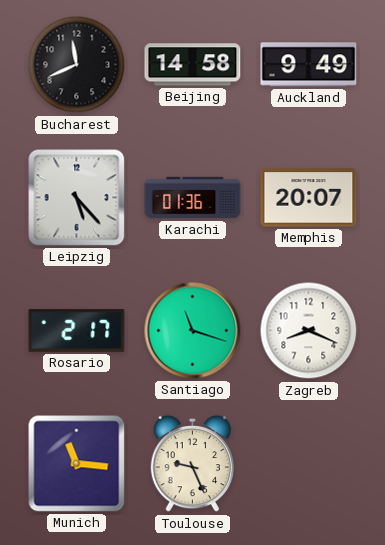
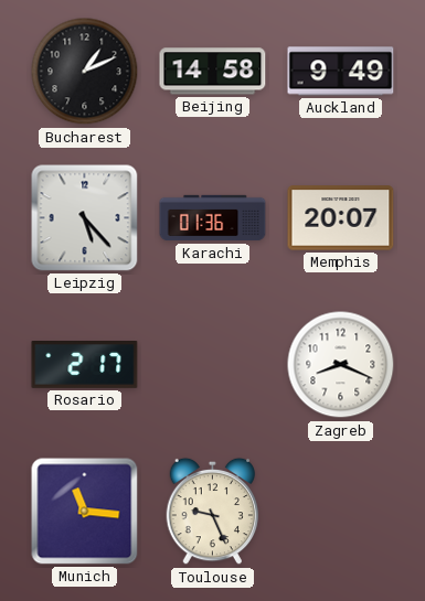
Bucharest: 11:41 -> 1:11
Santiago: 11:18 -> none
